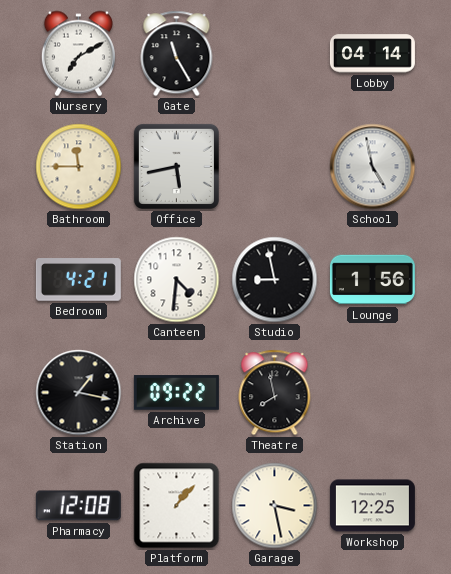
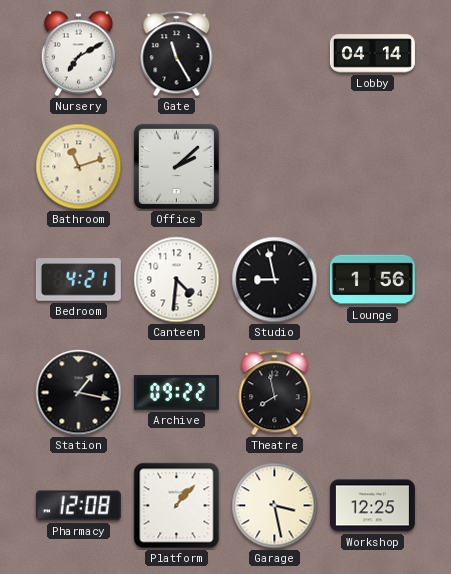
Bathroom: 11:45 -> 11:12
Office: 5:43 -> 2:08
School: 4:58 -> none
